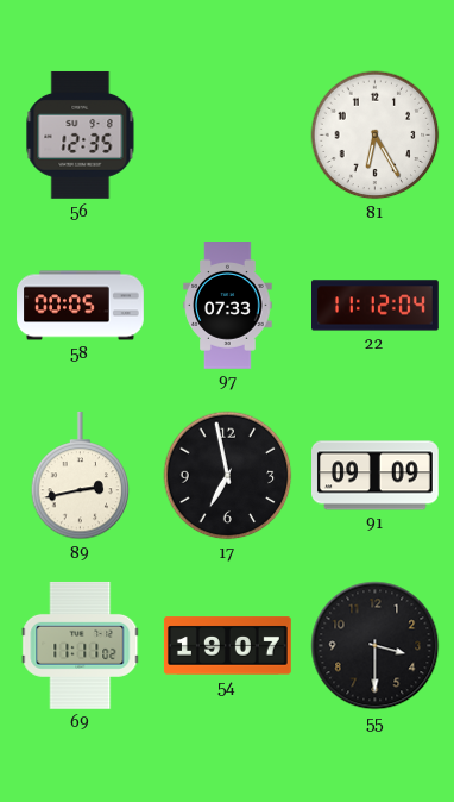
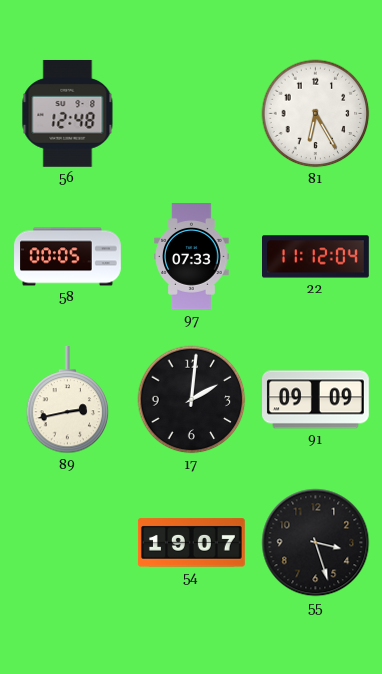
56: 12:35 -> 12:48
17: 6:58 -> 2:01
69: 11:11 -> none
55: 3:30 -> 3:27
